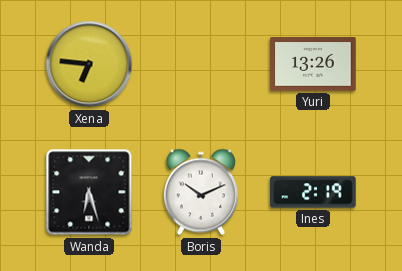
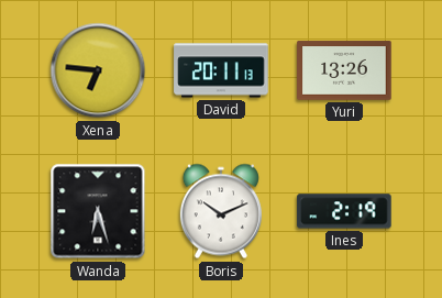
David: none -> 20:11
